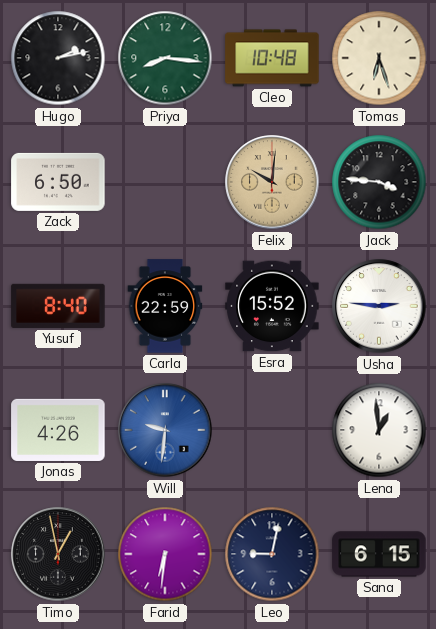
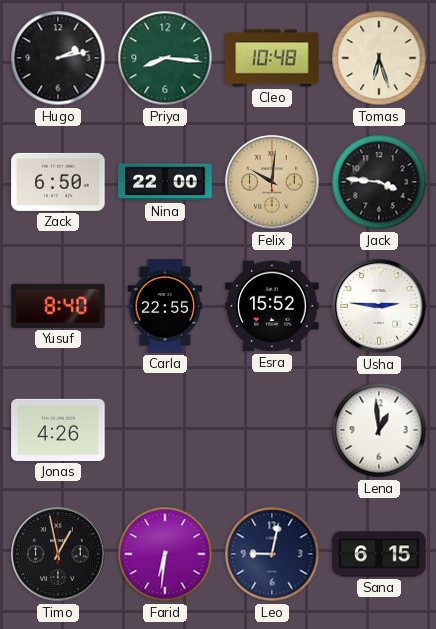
Nina: none -> 22:00
Carla: 22:59 -> 22:55
Will: 9:31 -> none
